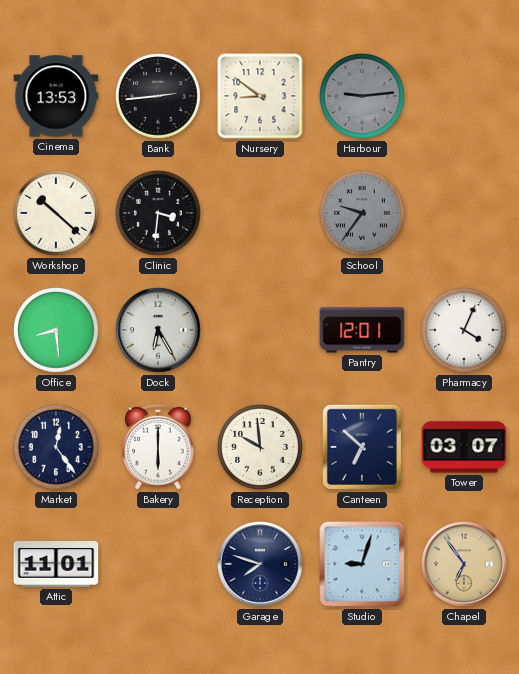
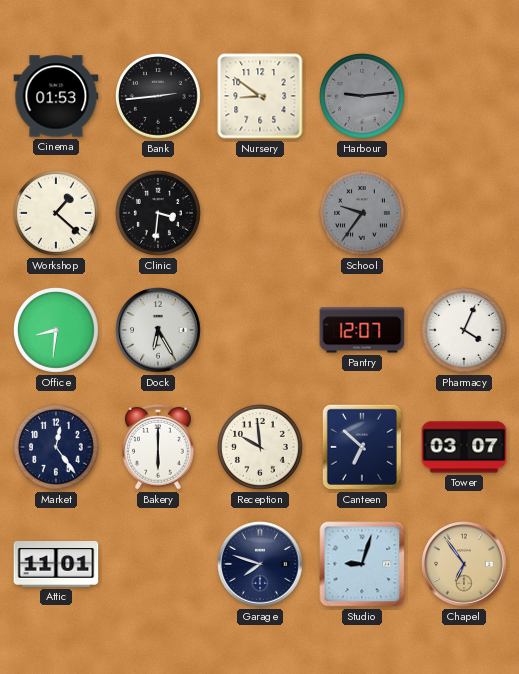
Cinema: 13:53 -> 01:53
Workshop: 10:22 -> 1:22
Office: 8:29 -> 8:31
Pantry: 12:01 -> 12:07
